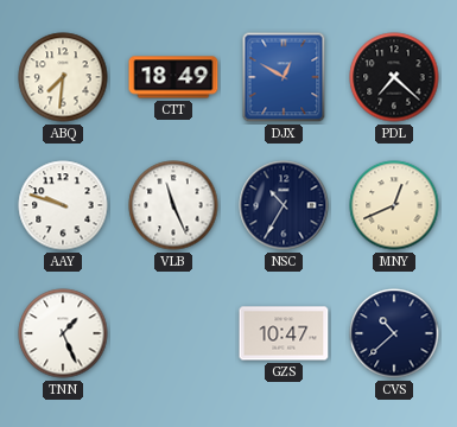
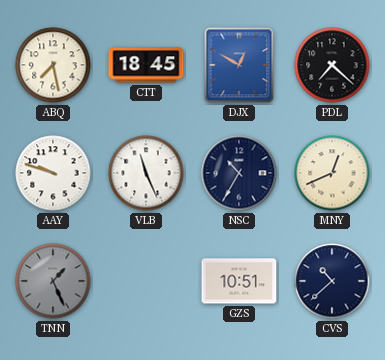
ABQ: 7:31 -> 7:28
CTT: 18:49 -> 18:45
TNN dial: white -> grey
GZS: 10:47 -> 10:51
